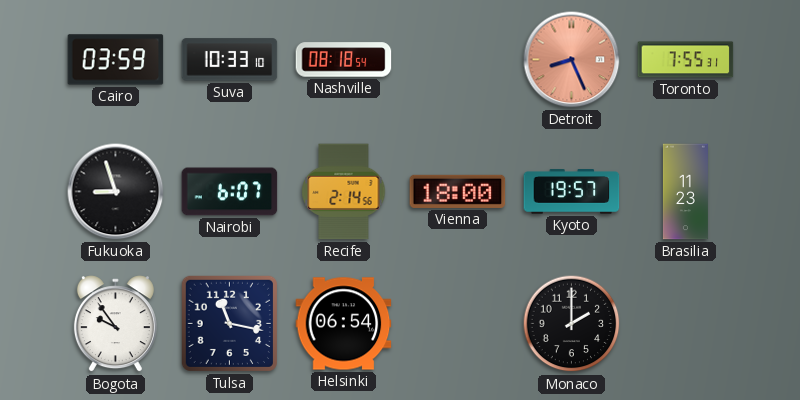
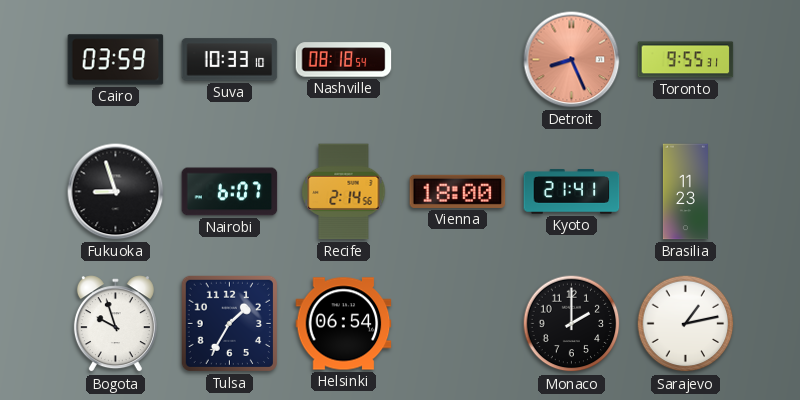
Toronto: 7:55 -> 9:55
Kyoto: 19:57 -> 21:41
Bogota: 9:54 -> 9:57
Tulsa: 11:17 -> 1:35
Sarajevo: none -> 1:13
